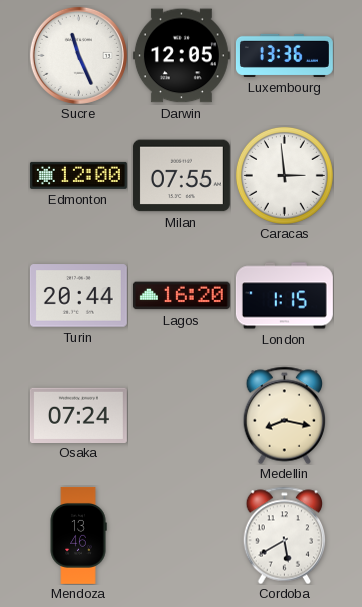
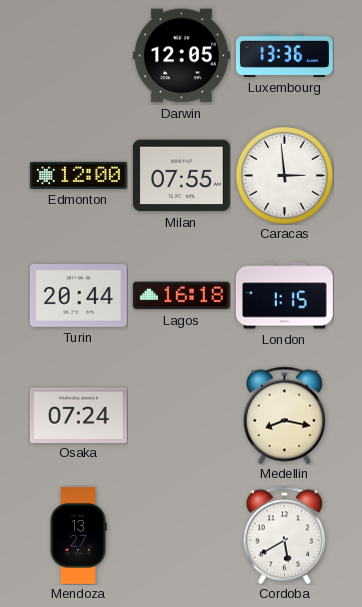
Sucre: 11:26 -> none
Lagos: 16:20 -> 16:18
Mendoza: 13:46 -> 13:27
